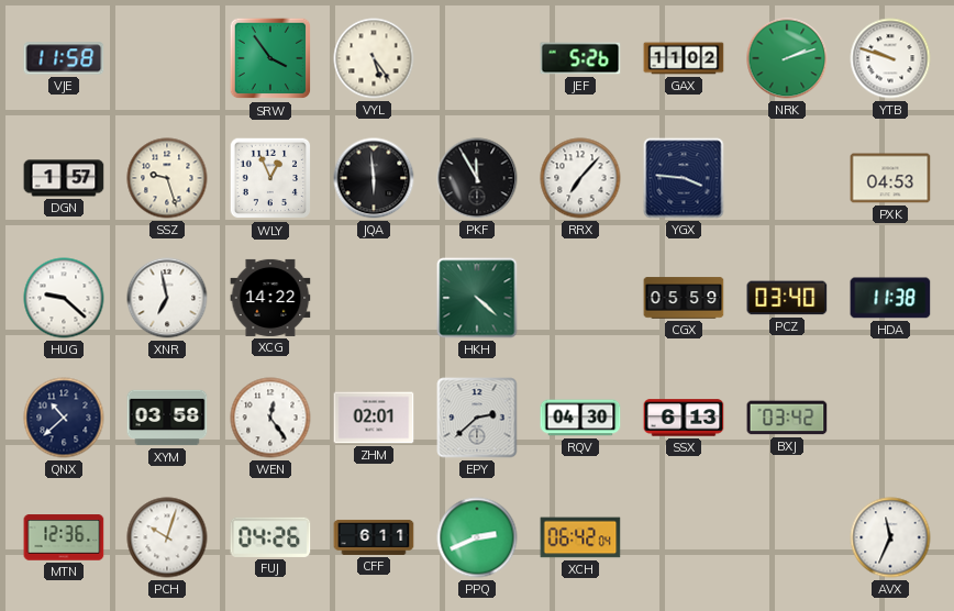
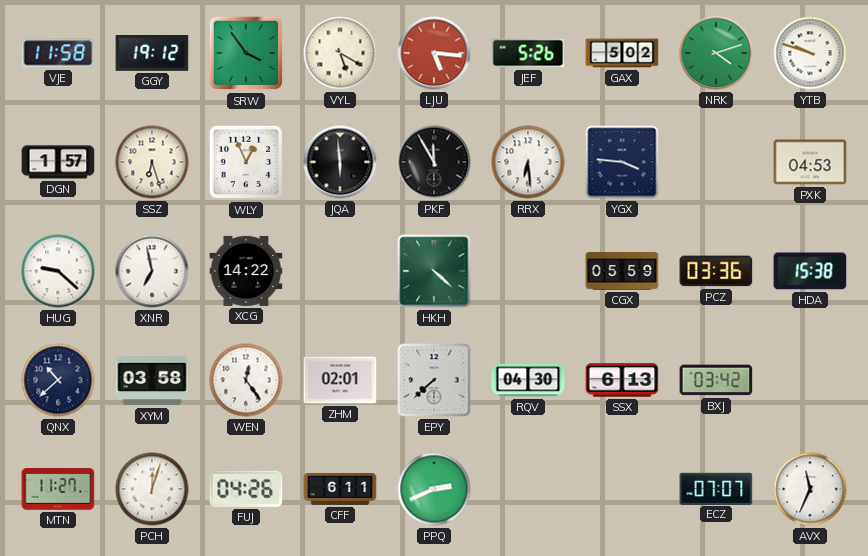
GGY: none -> 19:12
VYL: 5:24 -> 5:20
LJU: none -> 5:16
GAX: 11:02 -> 5:02
NRK: 2:12 -> 4:12
SSZ: 9:27 -> 6:27
RRX: 7:07 -> 6:29
PCZ: 03:40 -> 03:36
HDA: 11:38 -> 15:38
EPY: 2:38 -> 7:38
MTN: 12:36 -> 11:27
PCH: 10:03 -> 12:03
XCH: 06:42 -> none
ECZ: none -> 07:07
